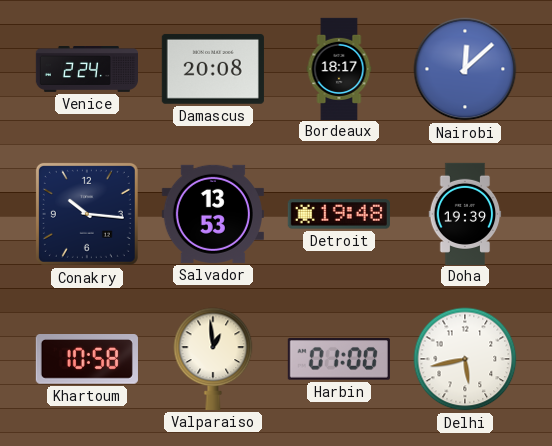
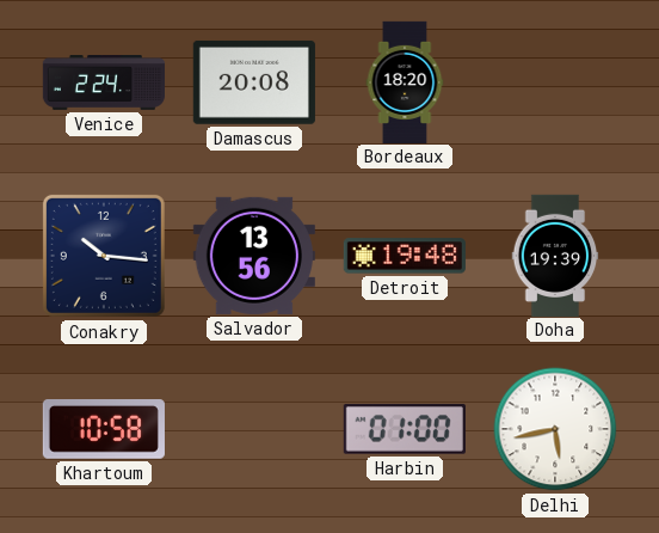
Bordeaux: 18:17 -> 18:20
Nairobi: 12:08 -> none
Salvador: 13:53 -> 13:56
Valparaiso: 12:59 -> none
